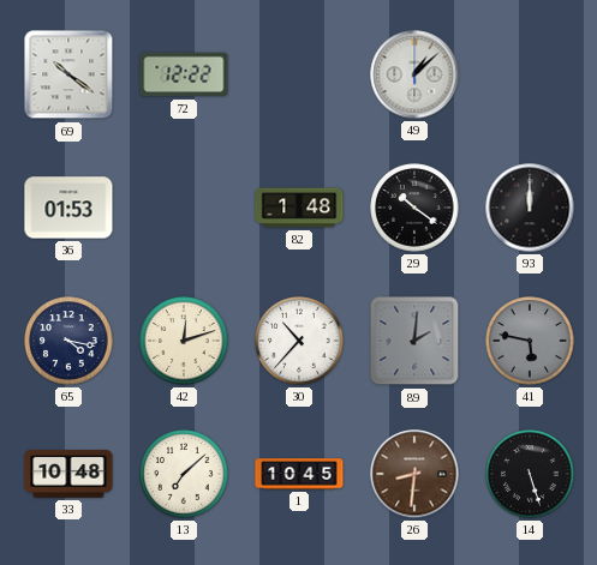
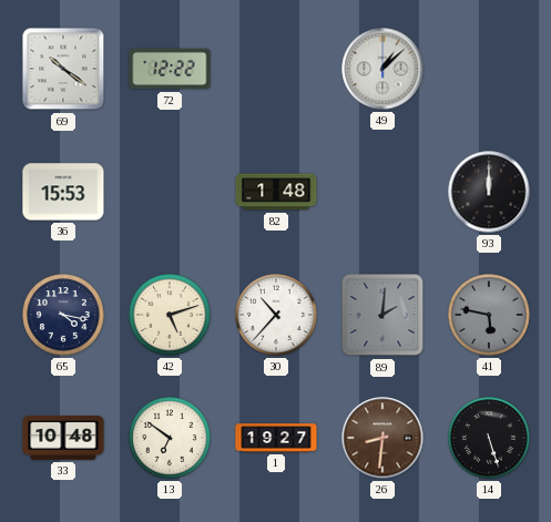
36: 01:53 -> 15:53
29: 10:21 -> none
42: 12:12 -> 5:12
13: 7:08 -> 6:51
1: 10:45 -> 19:27
